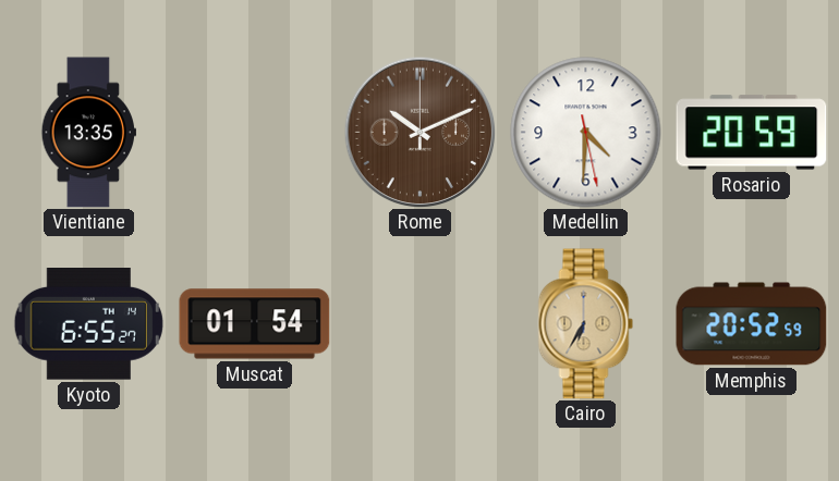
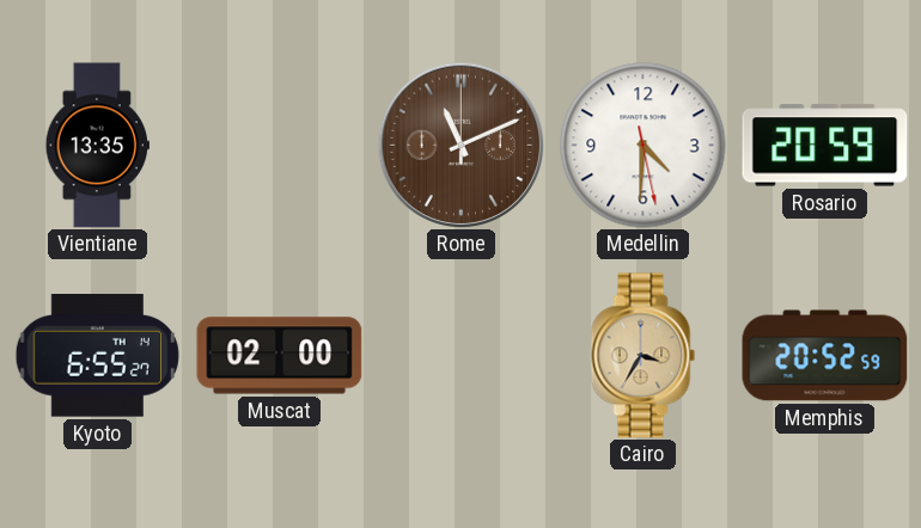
Rome: 10:11 -> 11:11
Muscat: 01:54 -> 02:00
Cairo: 6:35 -> 3:35
